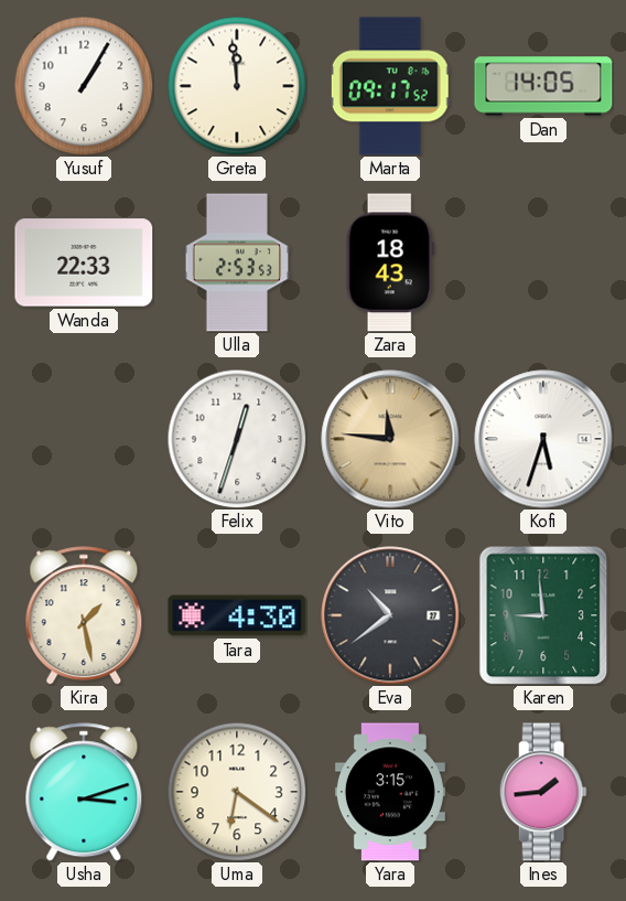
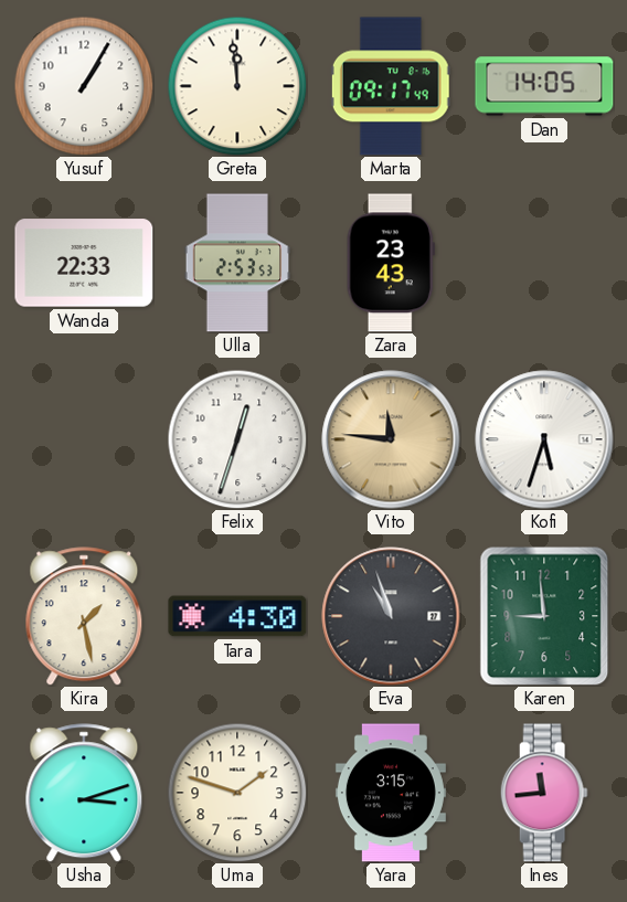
Marta: 09:17:52 -> 09:17:49
Zara: 18:43 -> 23:43
Eva: 10:39 -> 10:57
Uma: 6:21 -> 1:48
Ines: 1:44 -> 11:44
